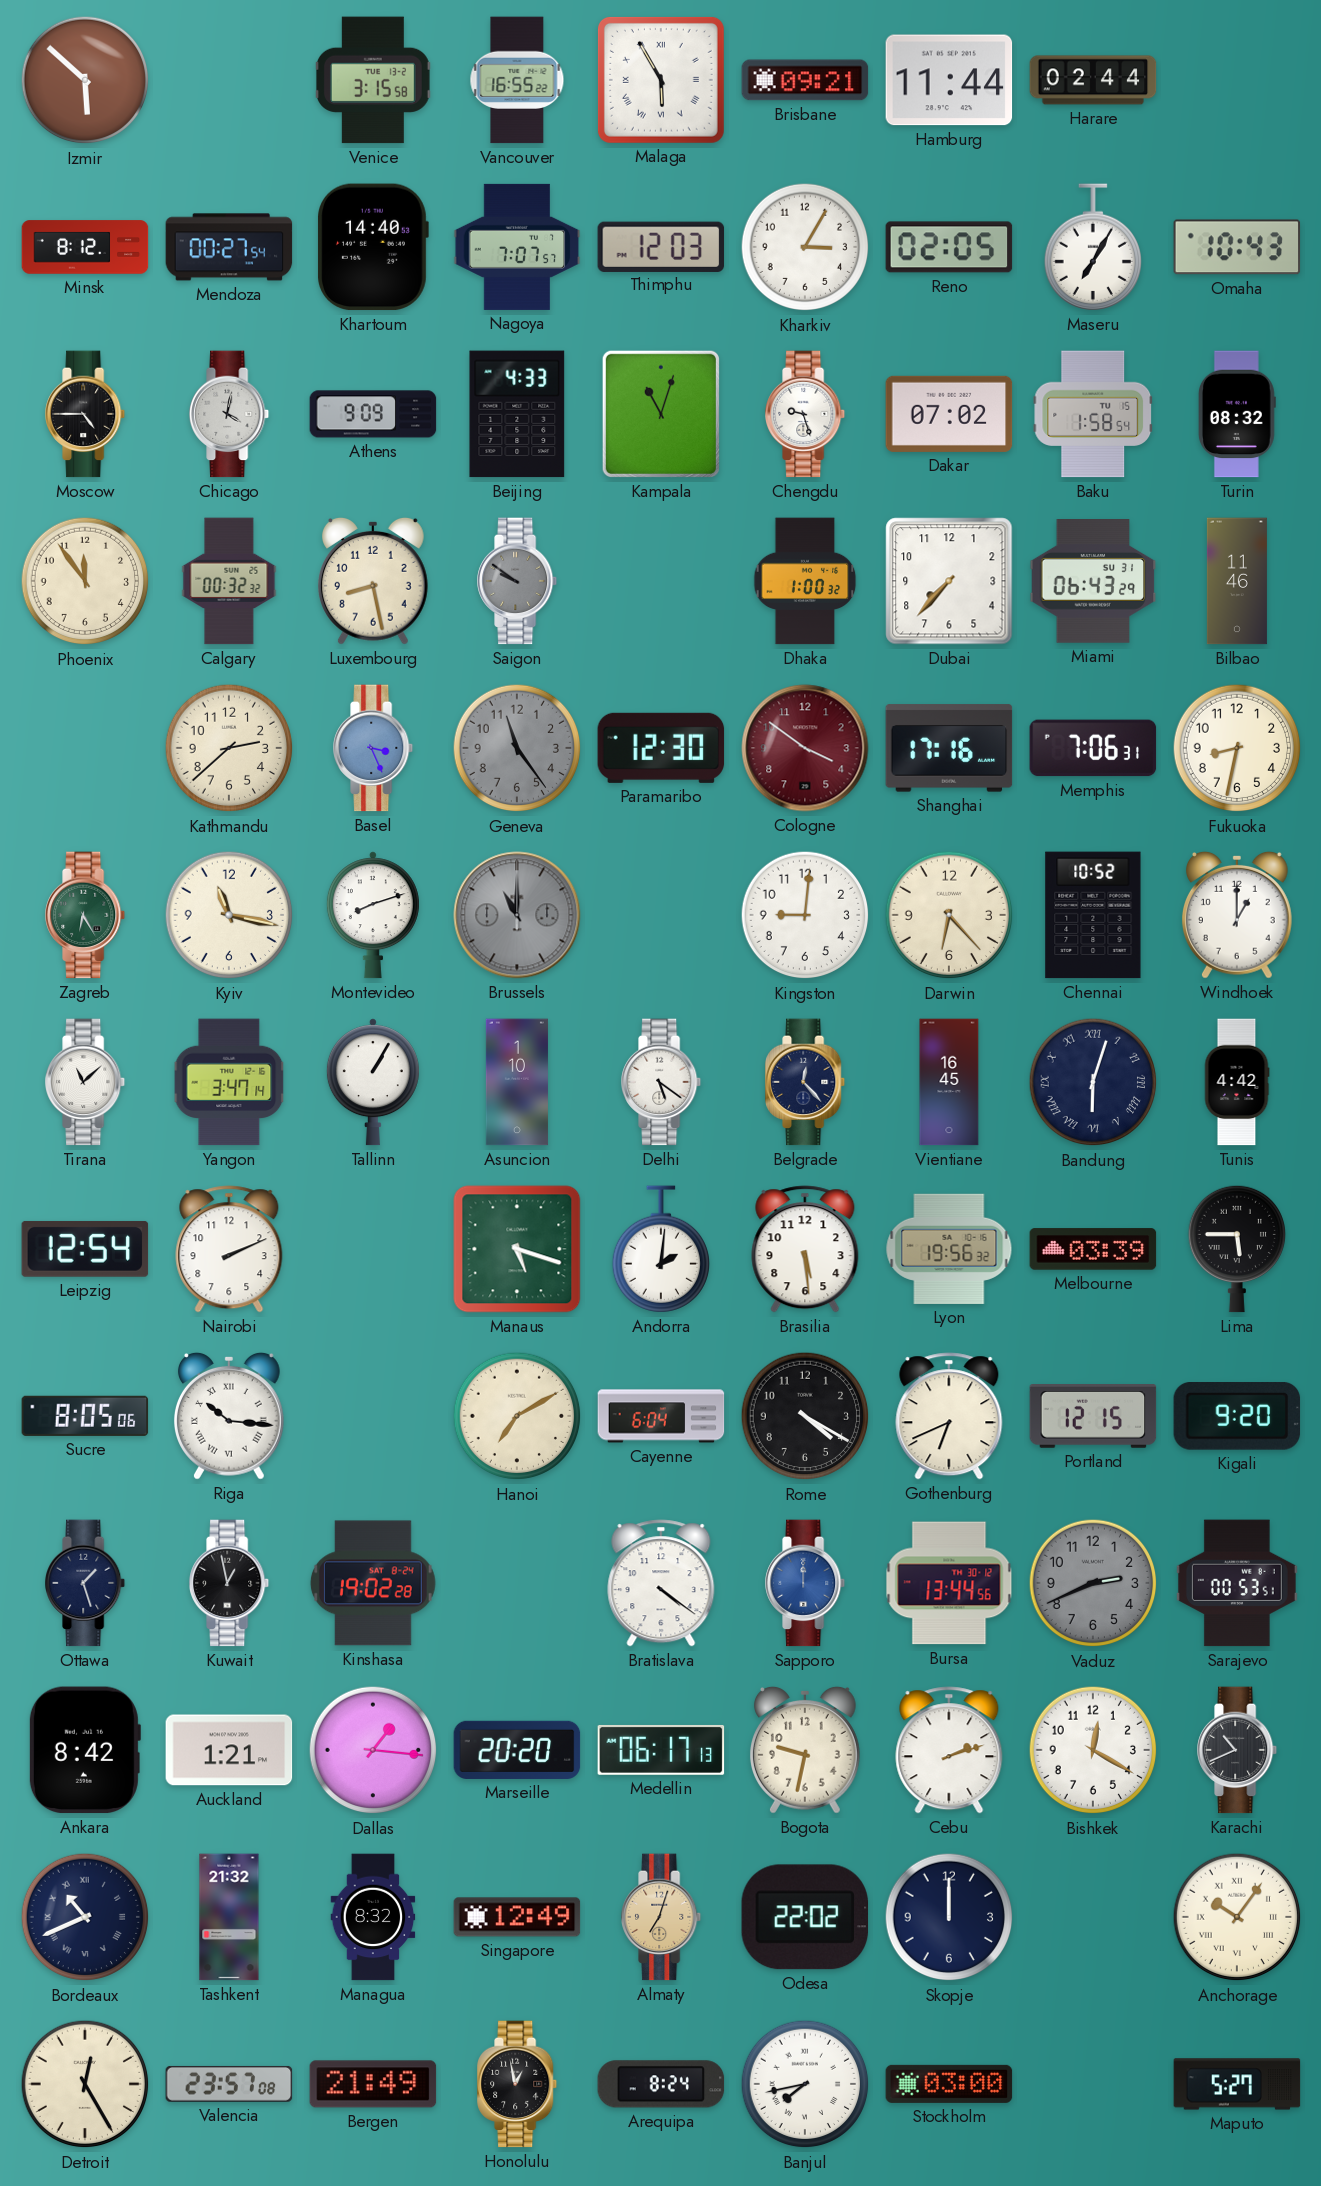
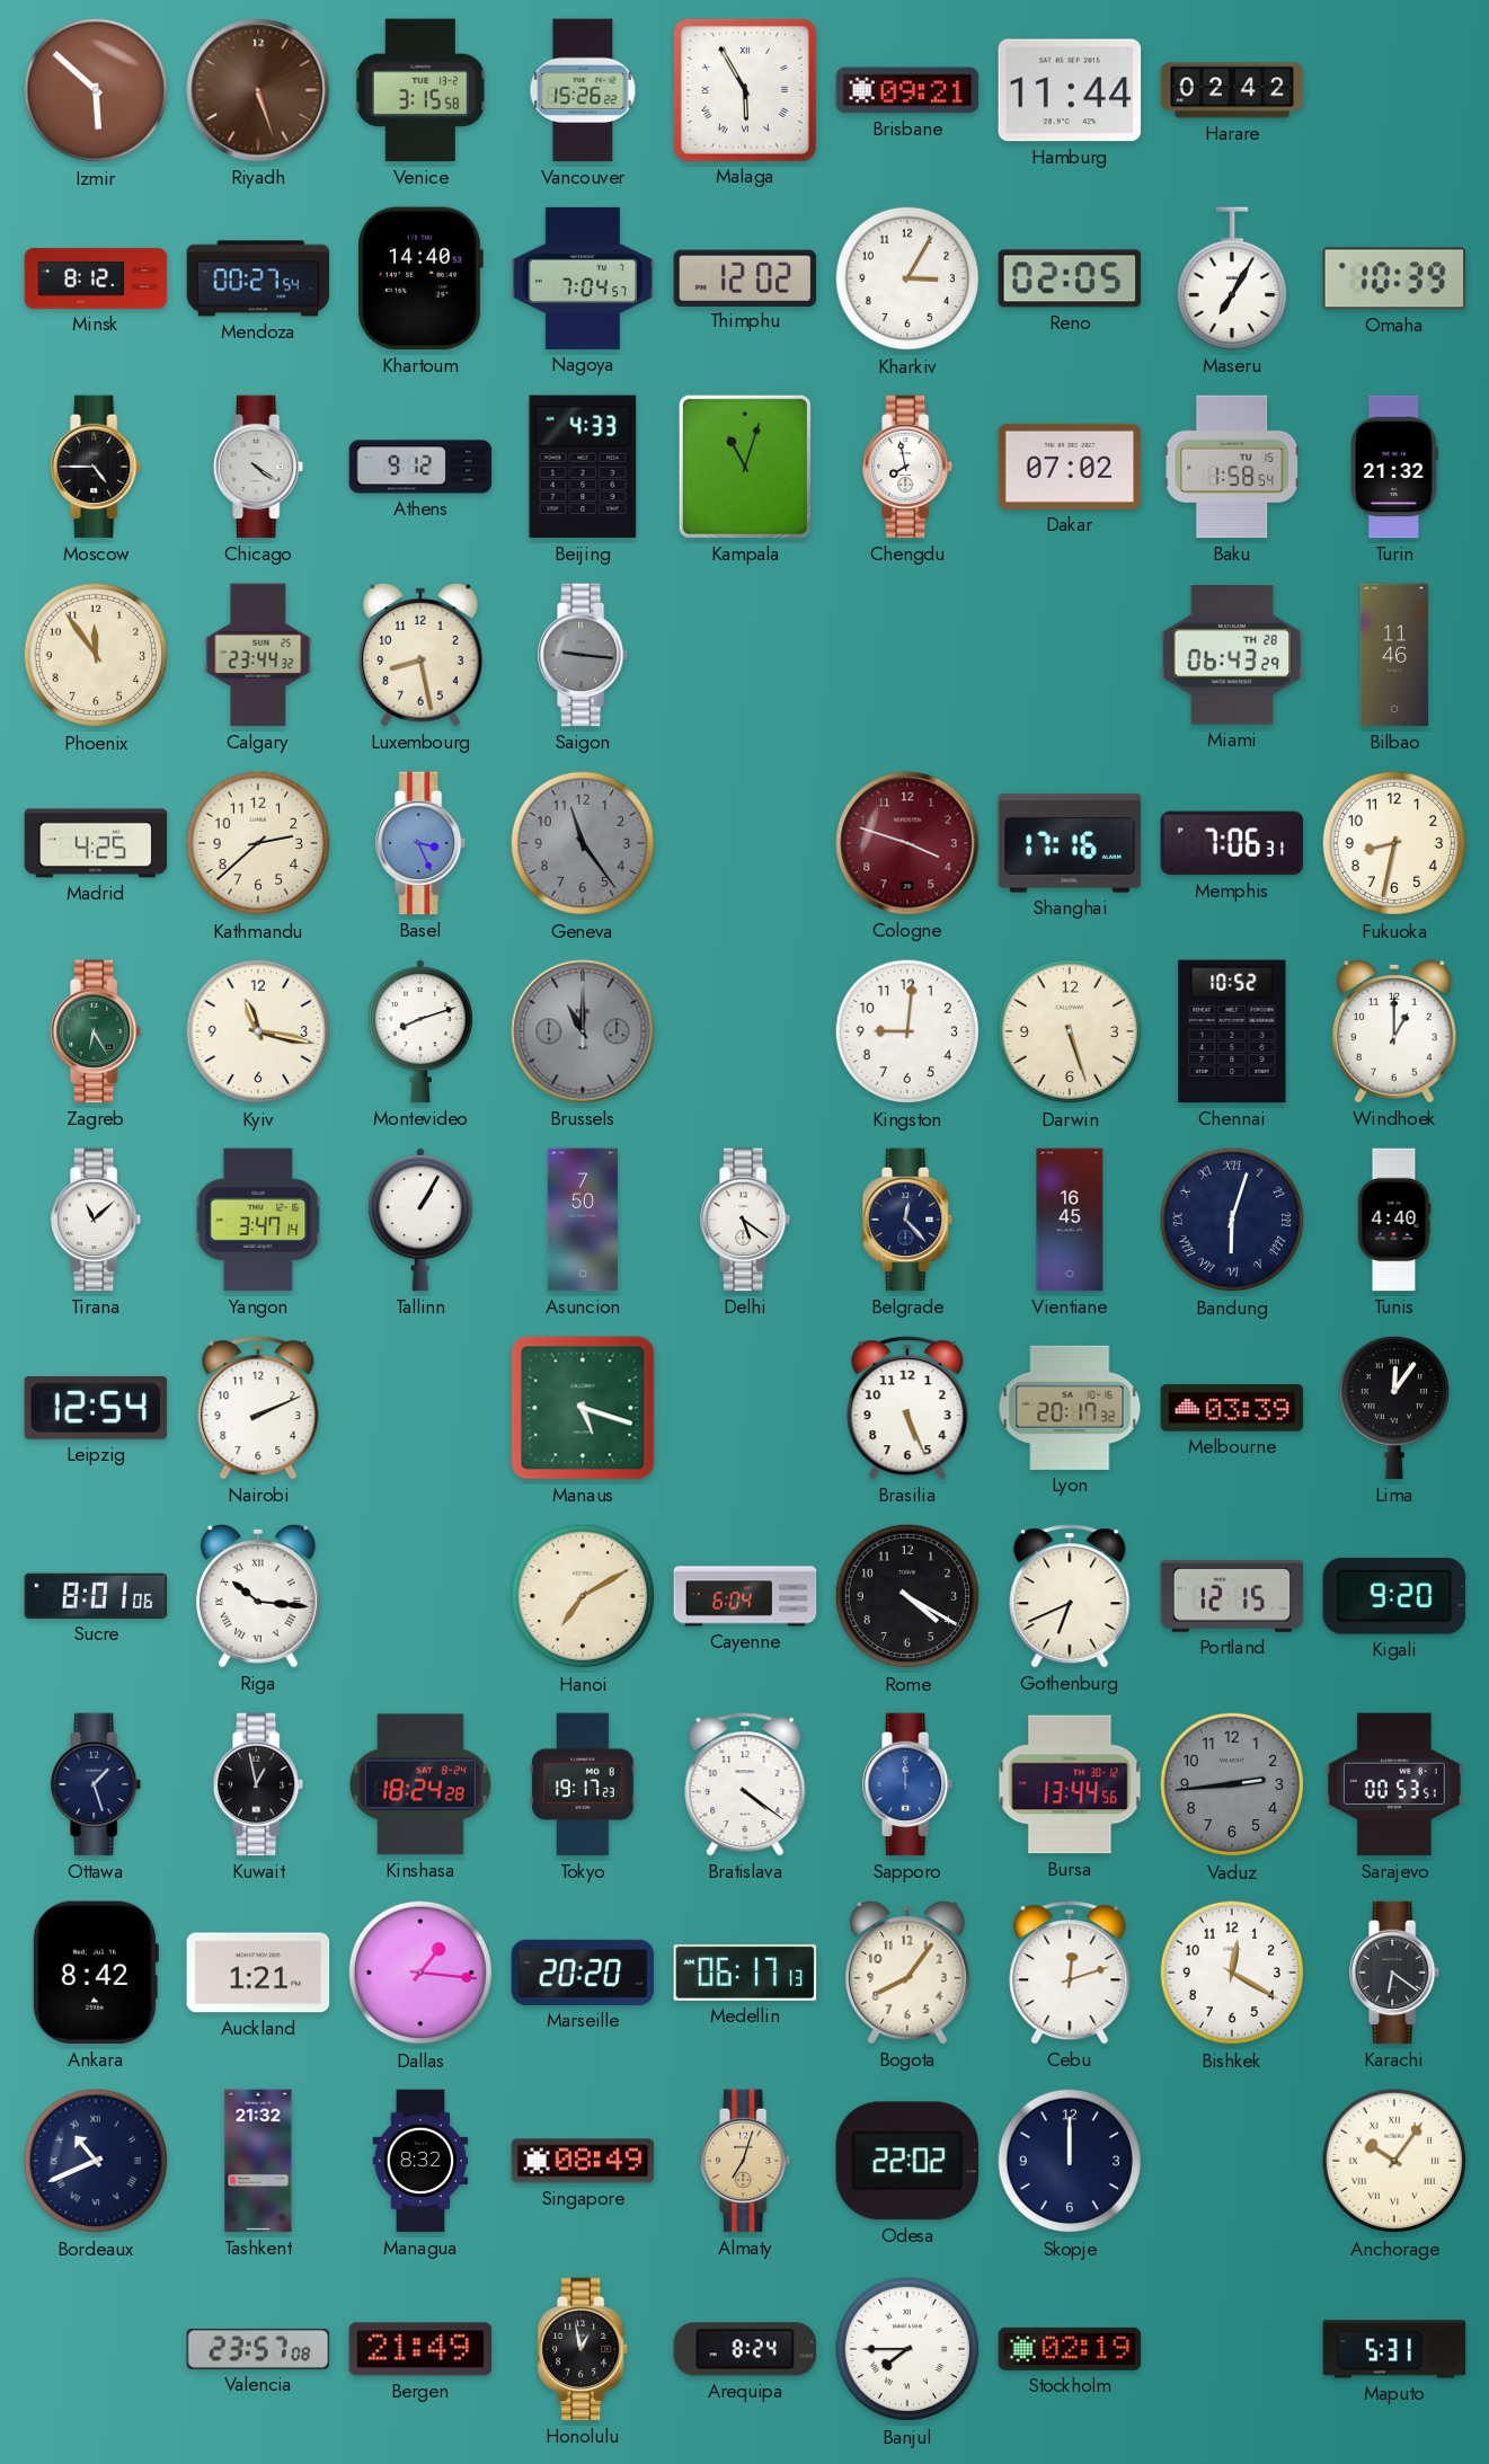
Riyadh: none -> 5:27
Vancouver: 16:55 -> 15:26
Harare: 02:44 -> 02:42
Nagoya: 7:07 -> 7:04
Thimphu: 12:03 -> 12:02
Omaha: 10:43 -> 10:39
Chicago: 4:02 -> 4:21
Athens: 9:09 -> 9:12
Chengdu: 9:27 -> 7:58
Turin: 08:32 -> 21:32
Calgary: 00:32 -> 23:44
Saigon: 9:51 -> 9:16
Dhaka: 1:00 -> none
Dubai: 7:37 -> none
Miami date: SU 31 -> TH 28
Madrid: none -> 4:25
Paramaribo: 12:30 -> none
Cologne: 3:51 -> 3:48
Darwin: 6:23 -> 5:27
Asuncion: 1:10 -> 7:50
Tunis: 4:42 -> 4:40
Andorra: 2:01 -> none
Brasilia: 5:29 -> 5:26
Lyon: 19:56 -> 20:17
Lima: 5:45 -> 12:06
Sucre: 8:05 -> 8:01
Kinshasa: 19:02 -> 18:24
Tokyo: none -> 19:17
Vaduz: 2:41 -> 2:44
Bogota: 9:32 -> 8:06
Cebu: 2:12 -> 12:12
Karachi: 10:41 -> 6:21
Singapore: 12:49 -> 08:49
Detroit: 12:25 -> none
Banjul: 7:43 -> 7:45
Stockholm: 03:00 -> 02:19
Maputo: 5:27 -> 5:31
